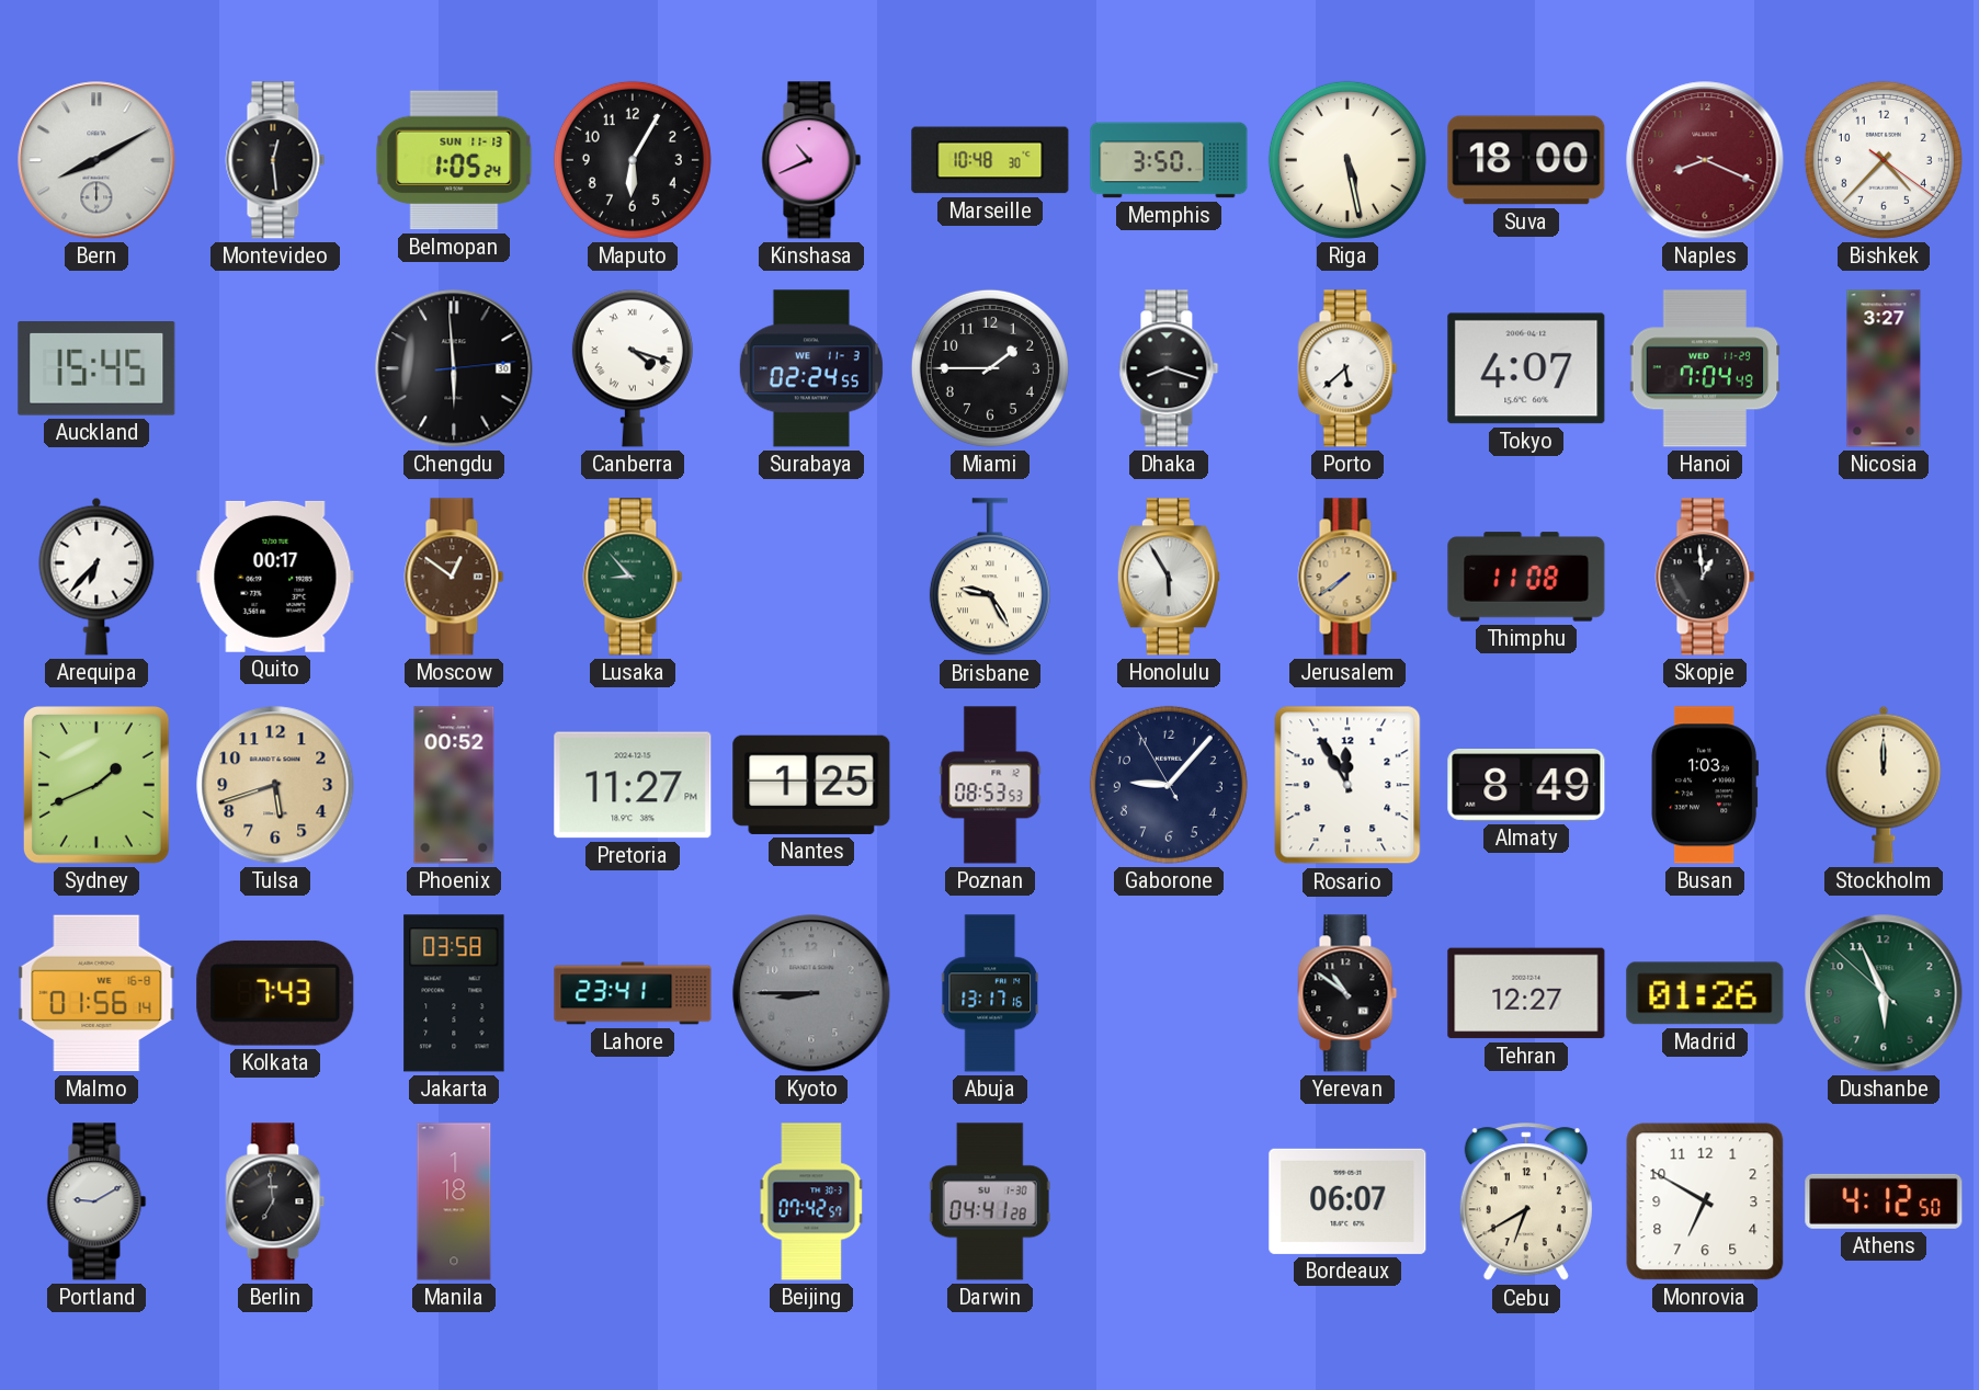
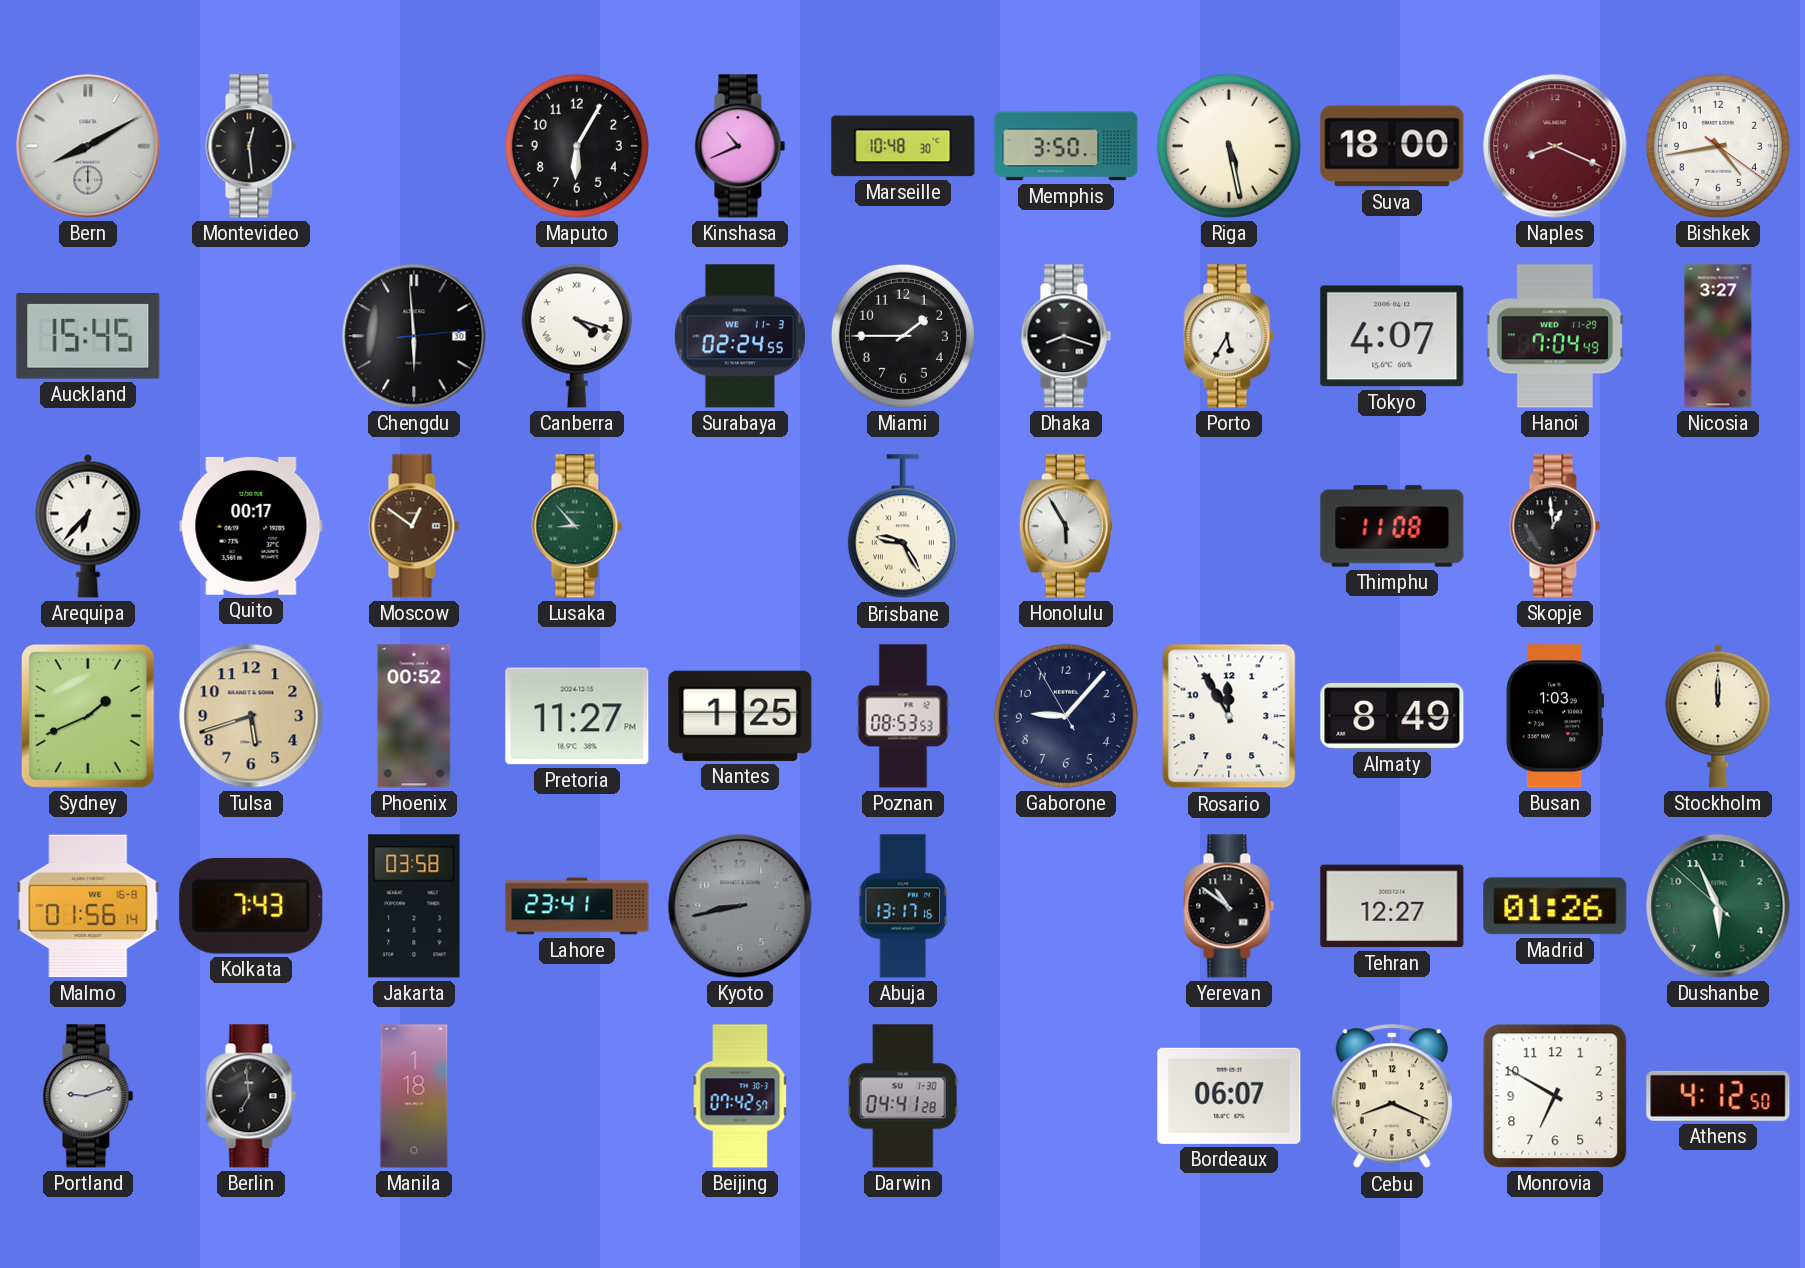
Belmopan: 1:05 -> none
Bishkek: 4:37 -> 4:43
Porto: 5:38 -> 5:35
Jerusalem: 7:39 -> none
Kyoto: 8:45 -> 8:43
Portland: 9:10 -> 9:12
Cebu: 6:40 -> 8:19
